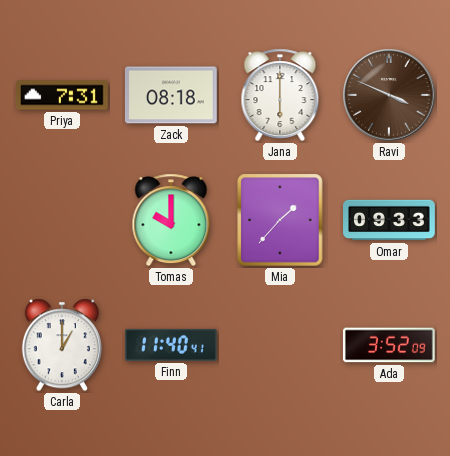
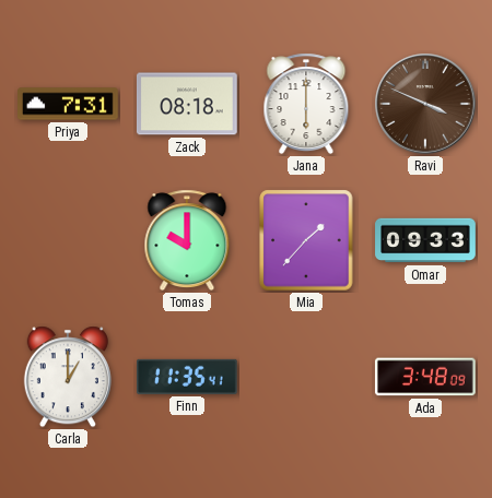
Finn: 11:40 -> 11:35
Ada: 3:52 -> 3:48
